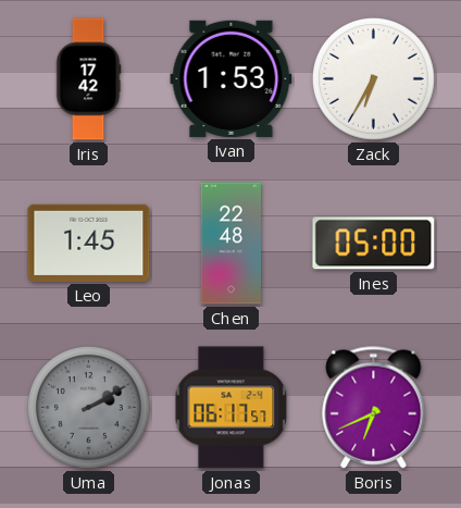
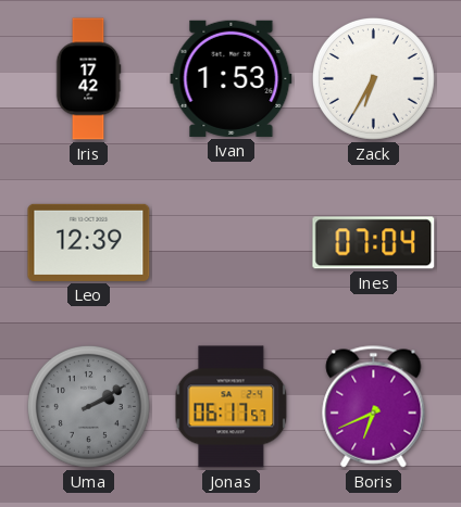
Leo: 1:45 -> 12:39
Chen: 22:48 -> none
Ines: 05:00 -> 07:04
